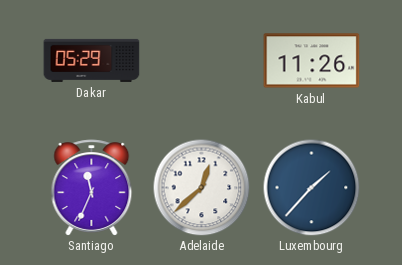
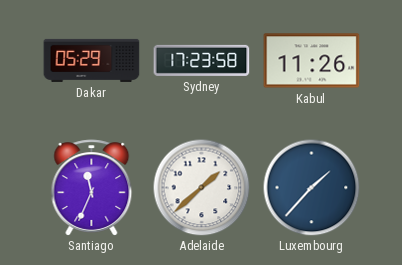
Sydney: none -> 17:23
Adelaide: 12:38 -> 1:38
